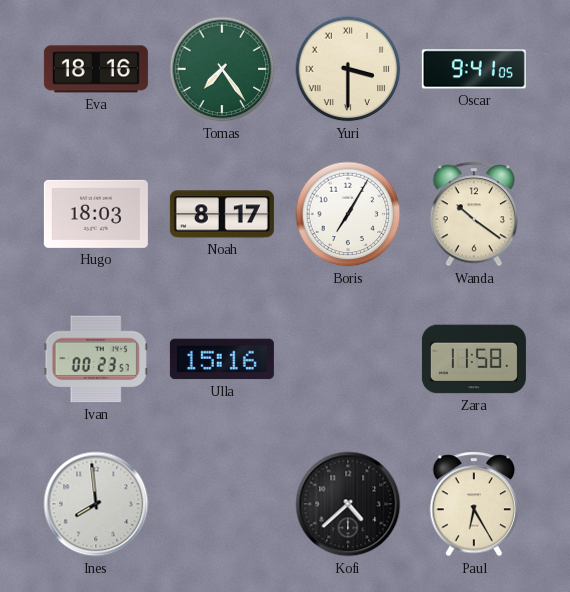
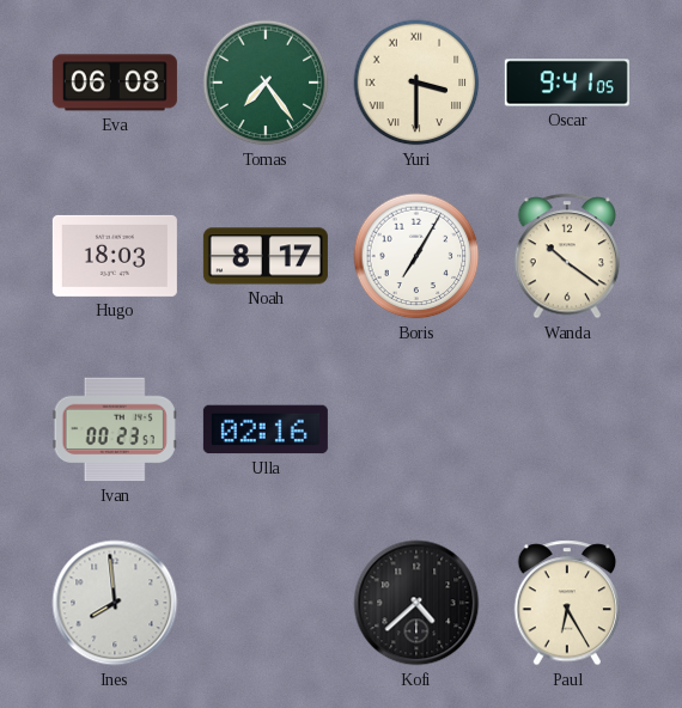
Eva: 18:16 -> 06:08
Ulla: 15:16 -> 02:16
Zara: 11:58 -> none
